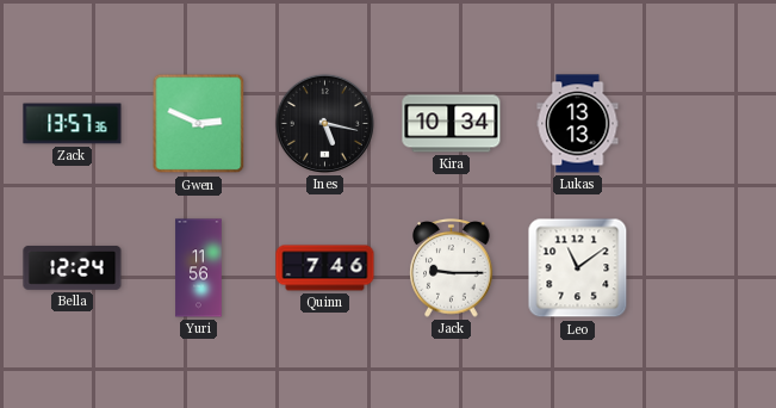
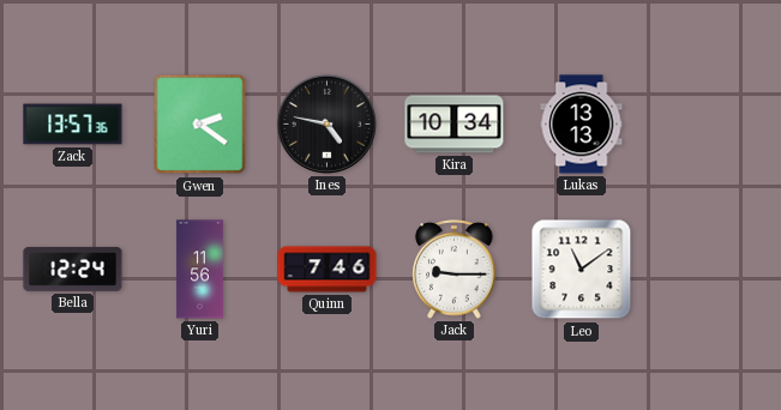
Gwen: 2:49 -> 2:21
Ines: 5:17 -> 4:47
